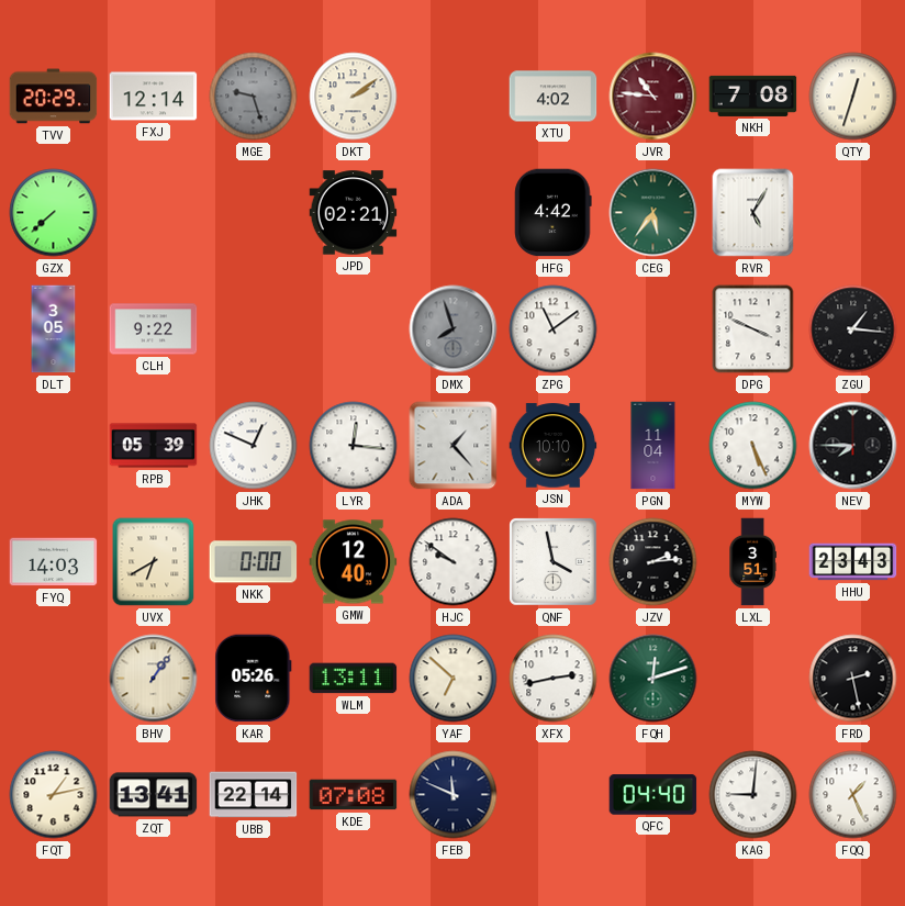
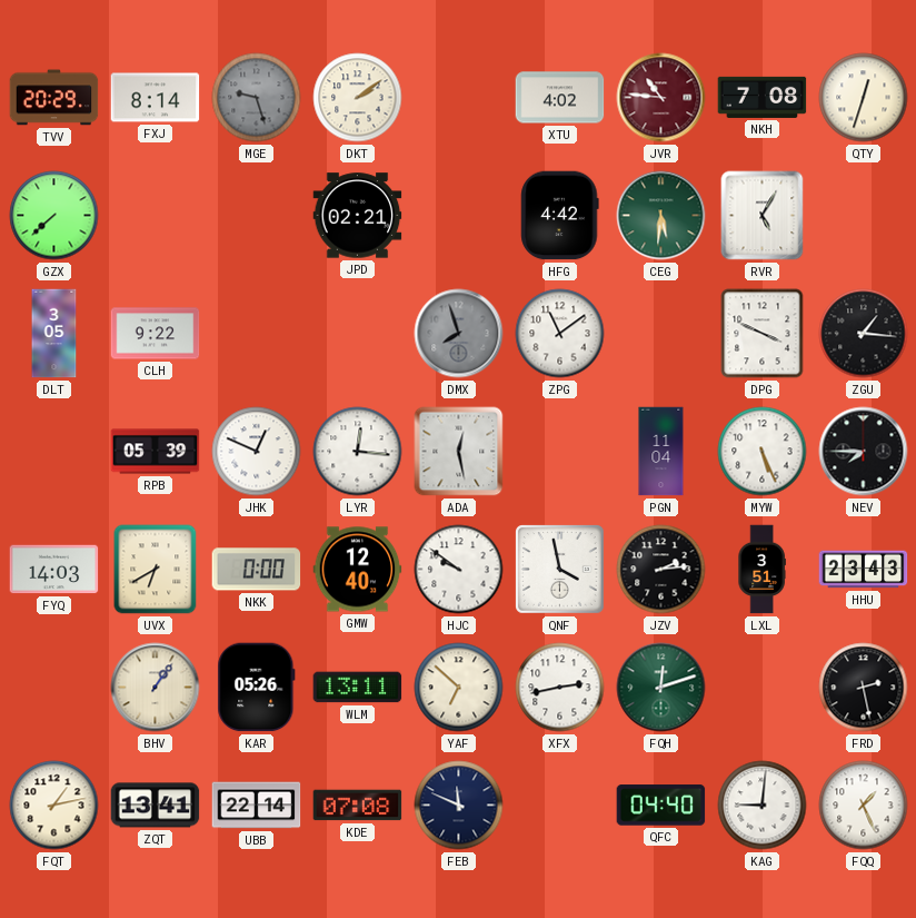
FXJ: 12:14 -> 8:14
CEG: 5:36 -> 5:31
ADA: 1:23 -> 12:28
JSN: 10:10 -> none
